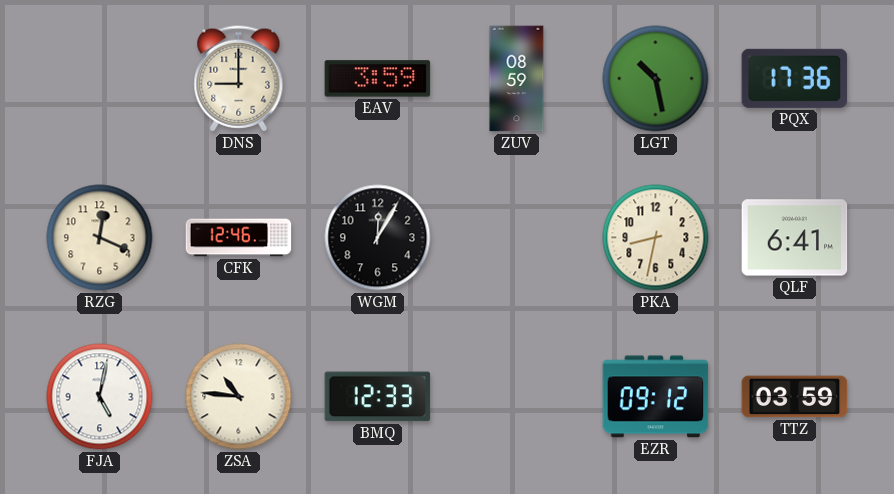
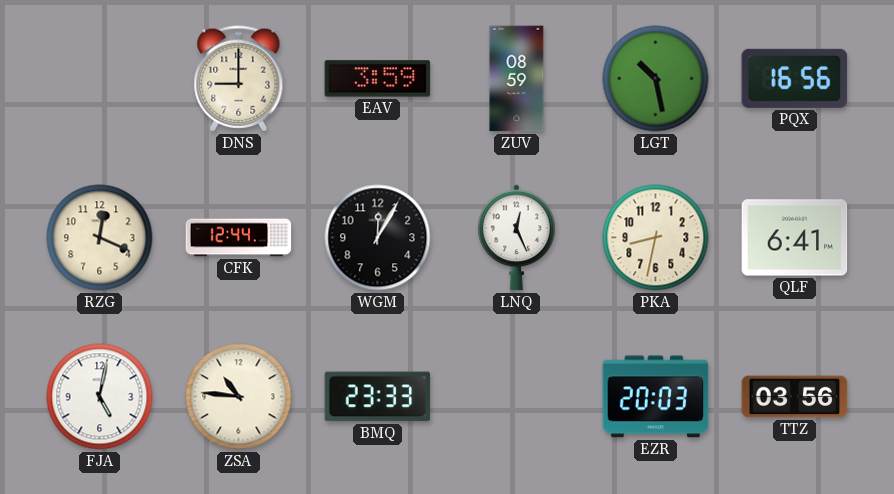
PQX: 17:36 -> 16:56
CFK: 12:46 -> 12:44
LNQ: none -> 12:26
BMQ: 12:33 -> 23:33
EZR: 09:12 -> 20:03
TTZ: 03:59 -> 03:56
